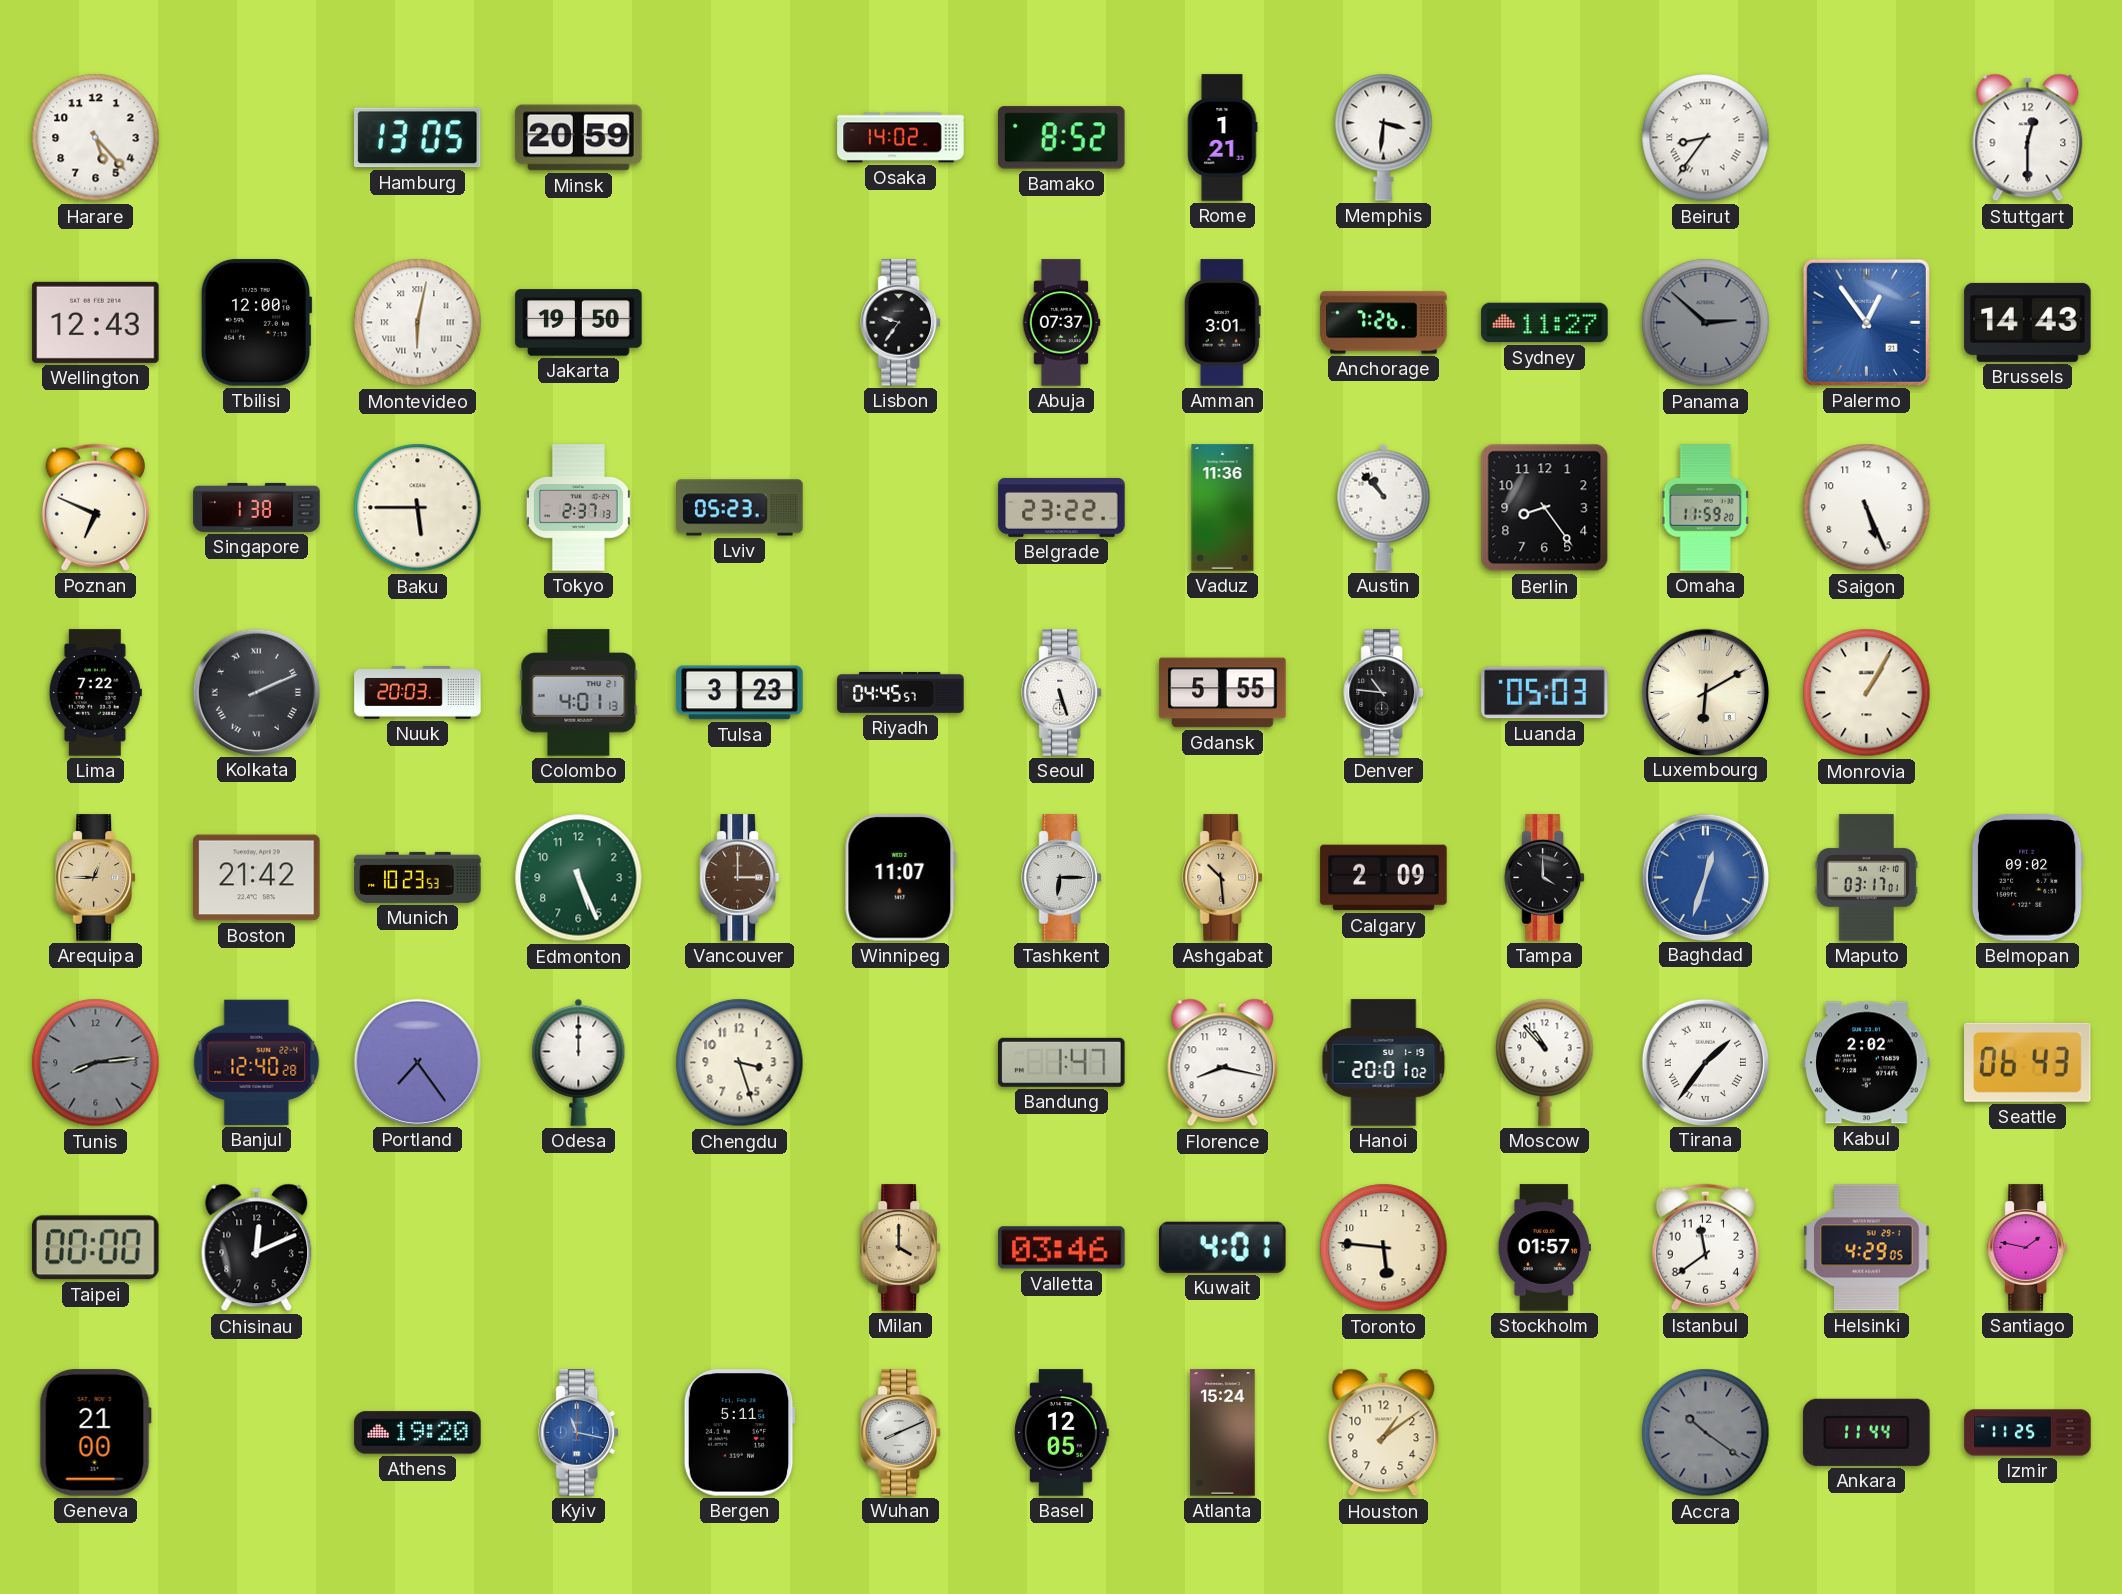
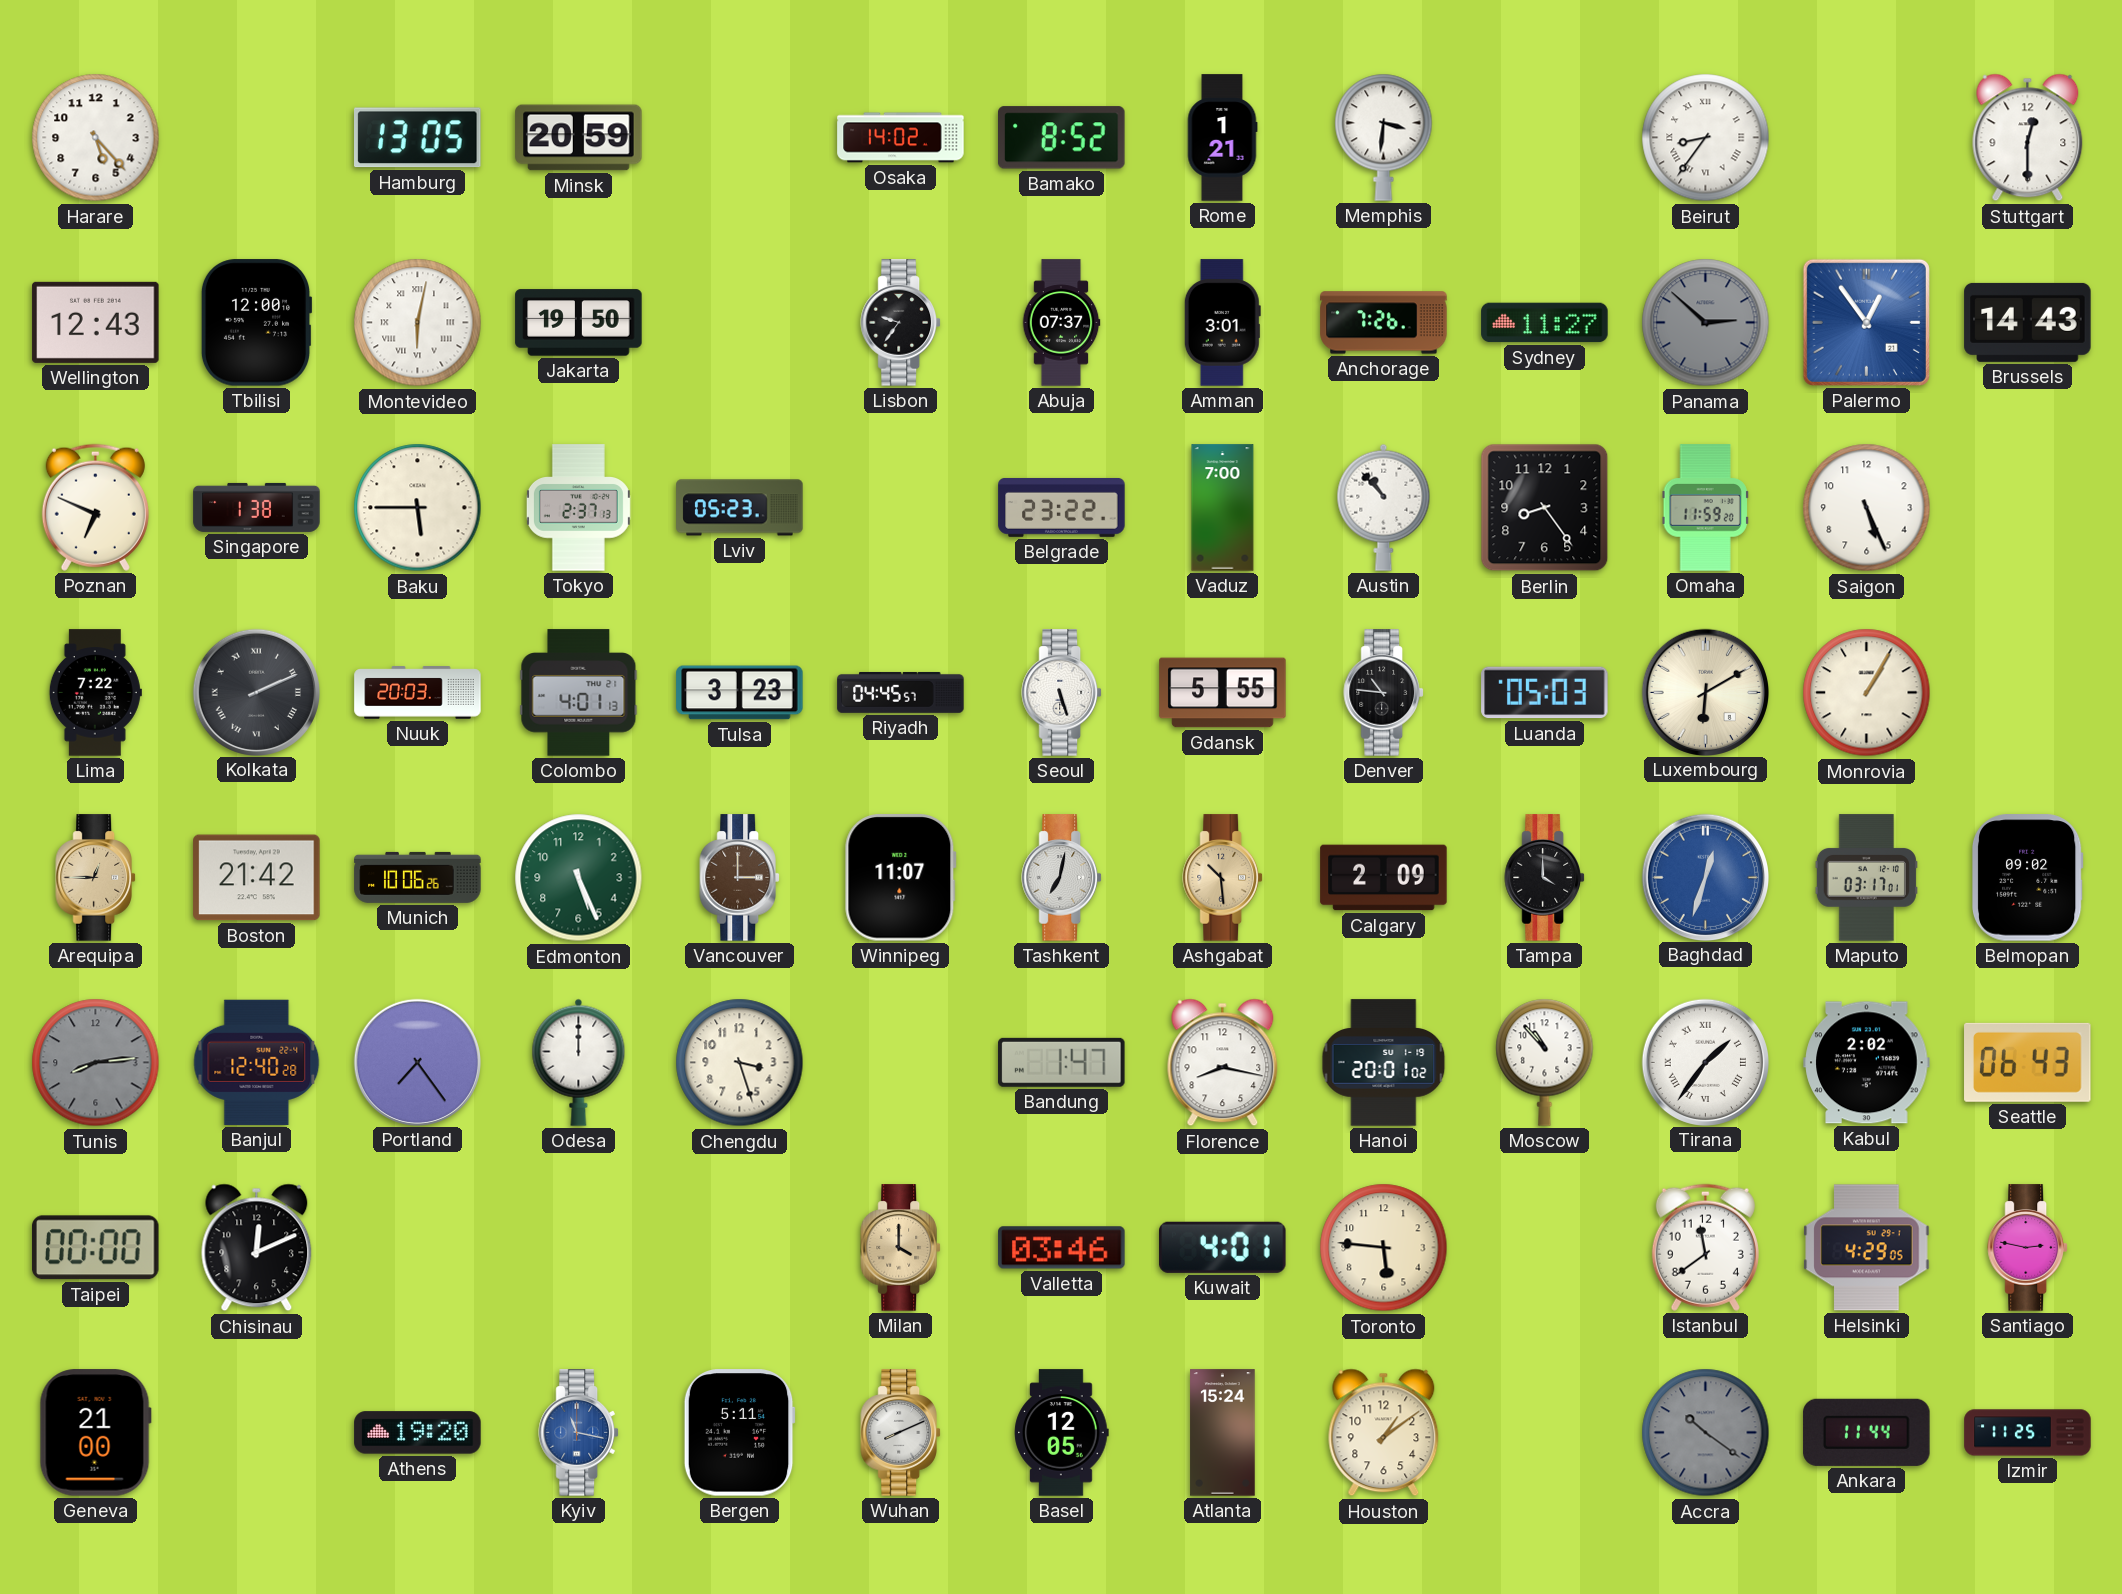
Vaduz: 11:36 -> 7:00
Munich: 10:23 -> 10:06
Tashkent: 6:15 -> 7:02
Stockholm: 01:57 -> none
Santiago: 1:47 -> 2:47
